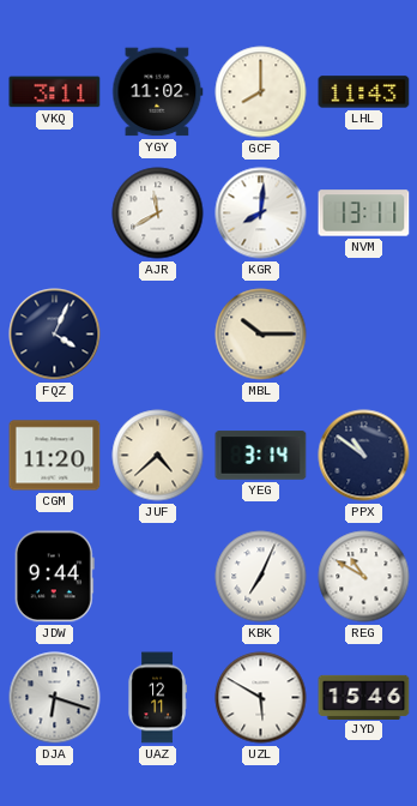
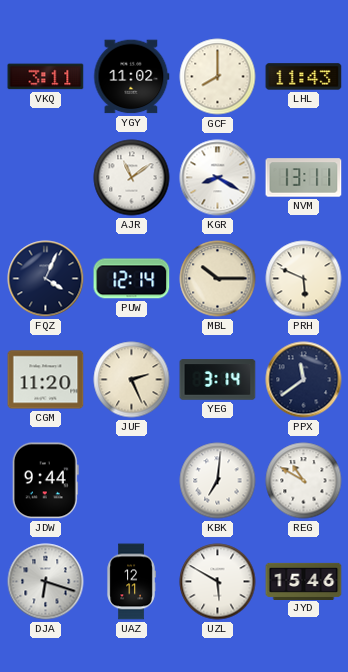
AJR: 11:40 -> 11:09
KGR: 8:01 -> 8:20
PUW: none -> 12:14
PRH: none -> 5:49
JUF: 4:38 -> 2:26
PPX: 10:51 -> 11:39
KBK: 7:04 -> 7:01
